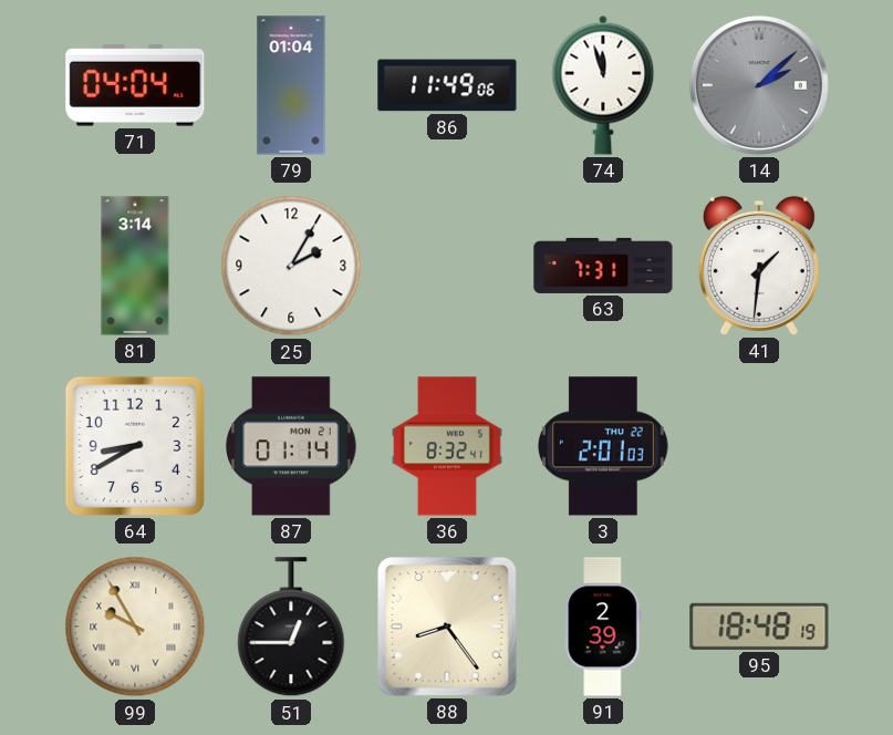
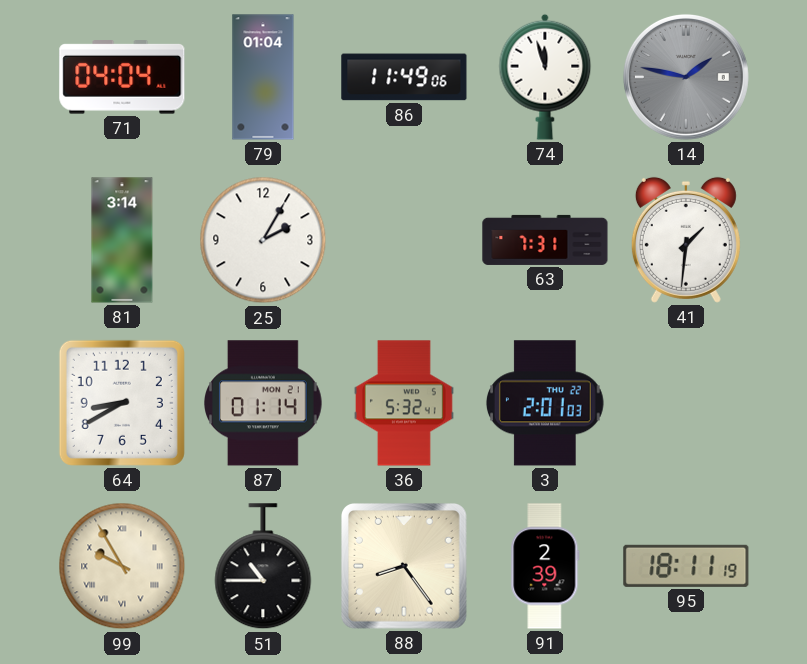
14: 2:08 -> 1:47
36: 8:32 -> 5:32
51: 12:45 -> 10:45
95: 18:48 -> 18:11
